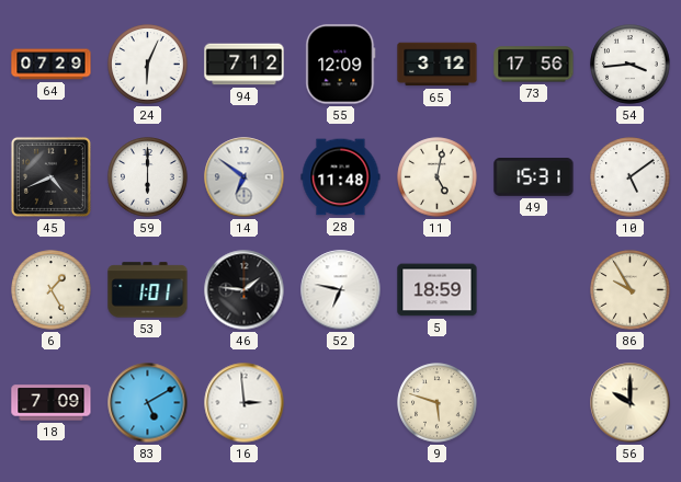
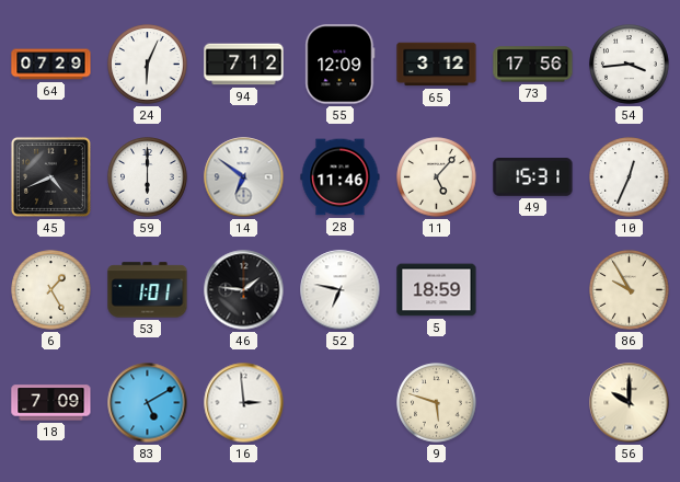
28: 11:48 -> 11:46
11: 5:02 -> 5:07
10: 5:09 -> 12:34
